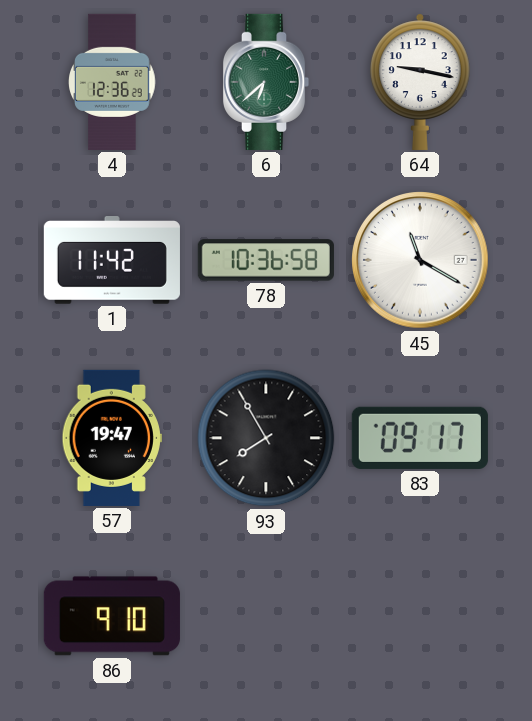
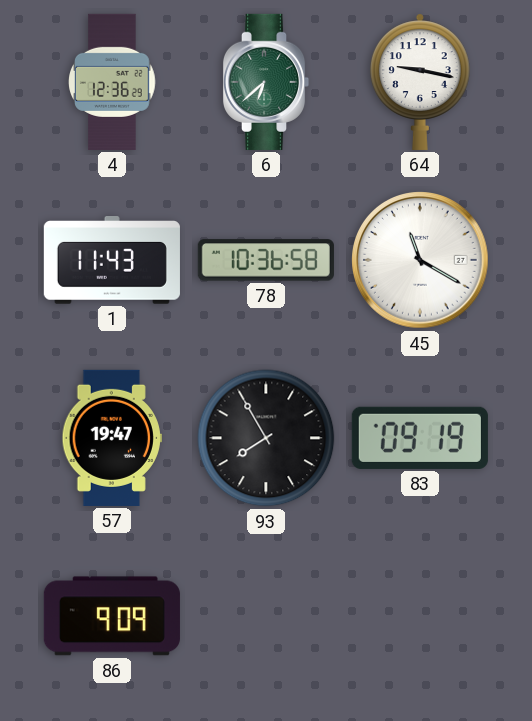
1: 11:42 -> 11:43
83: 09:17 -> 09:19
86: 9:10 -> 9:09
